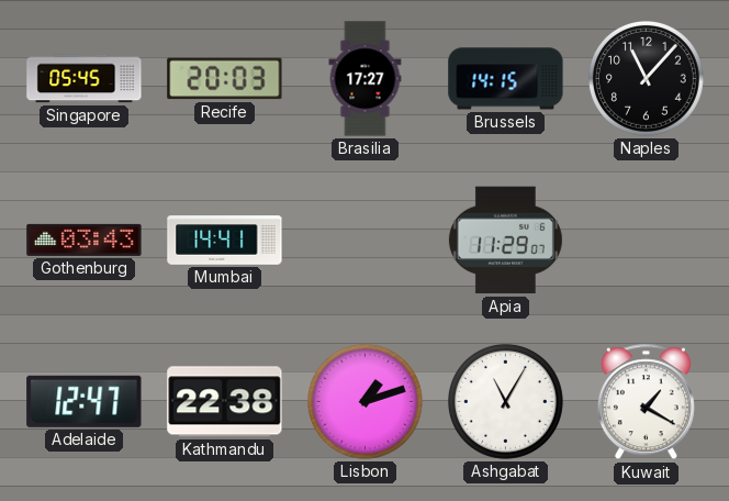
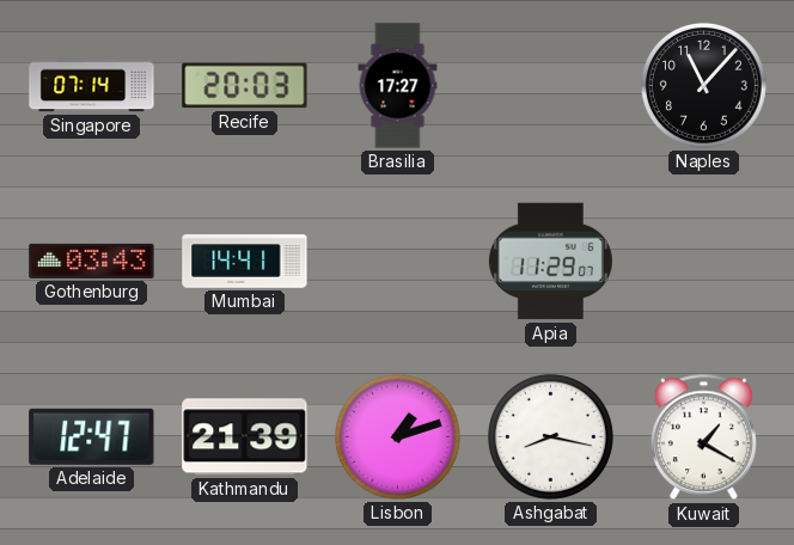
Singapore: 05:45 -> 07:14
Brussels: 14:15 -> none
Kathmandu: 22:38 -> 21:39
Ashgabat: 11:05 -> 8:17
